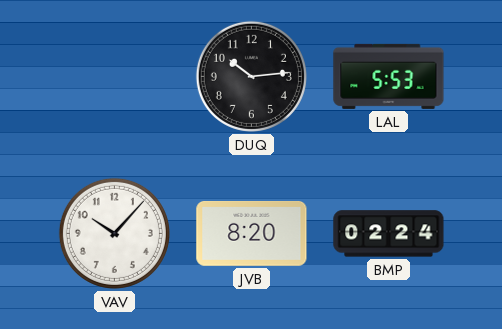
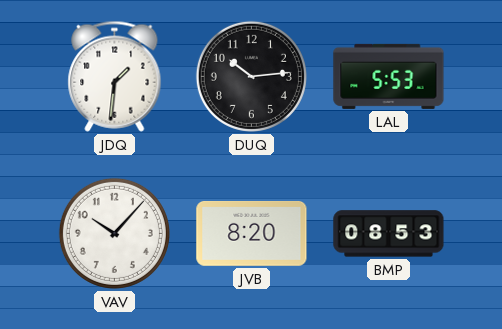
JDQ: none -> 1:31
BMP: 02:24 -> 08:53
